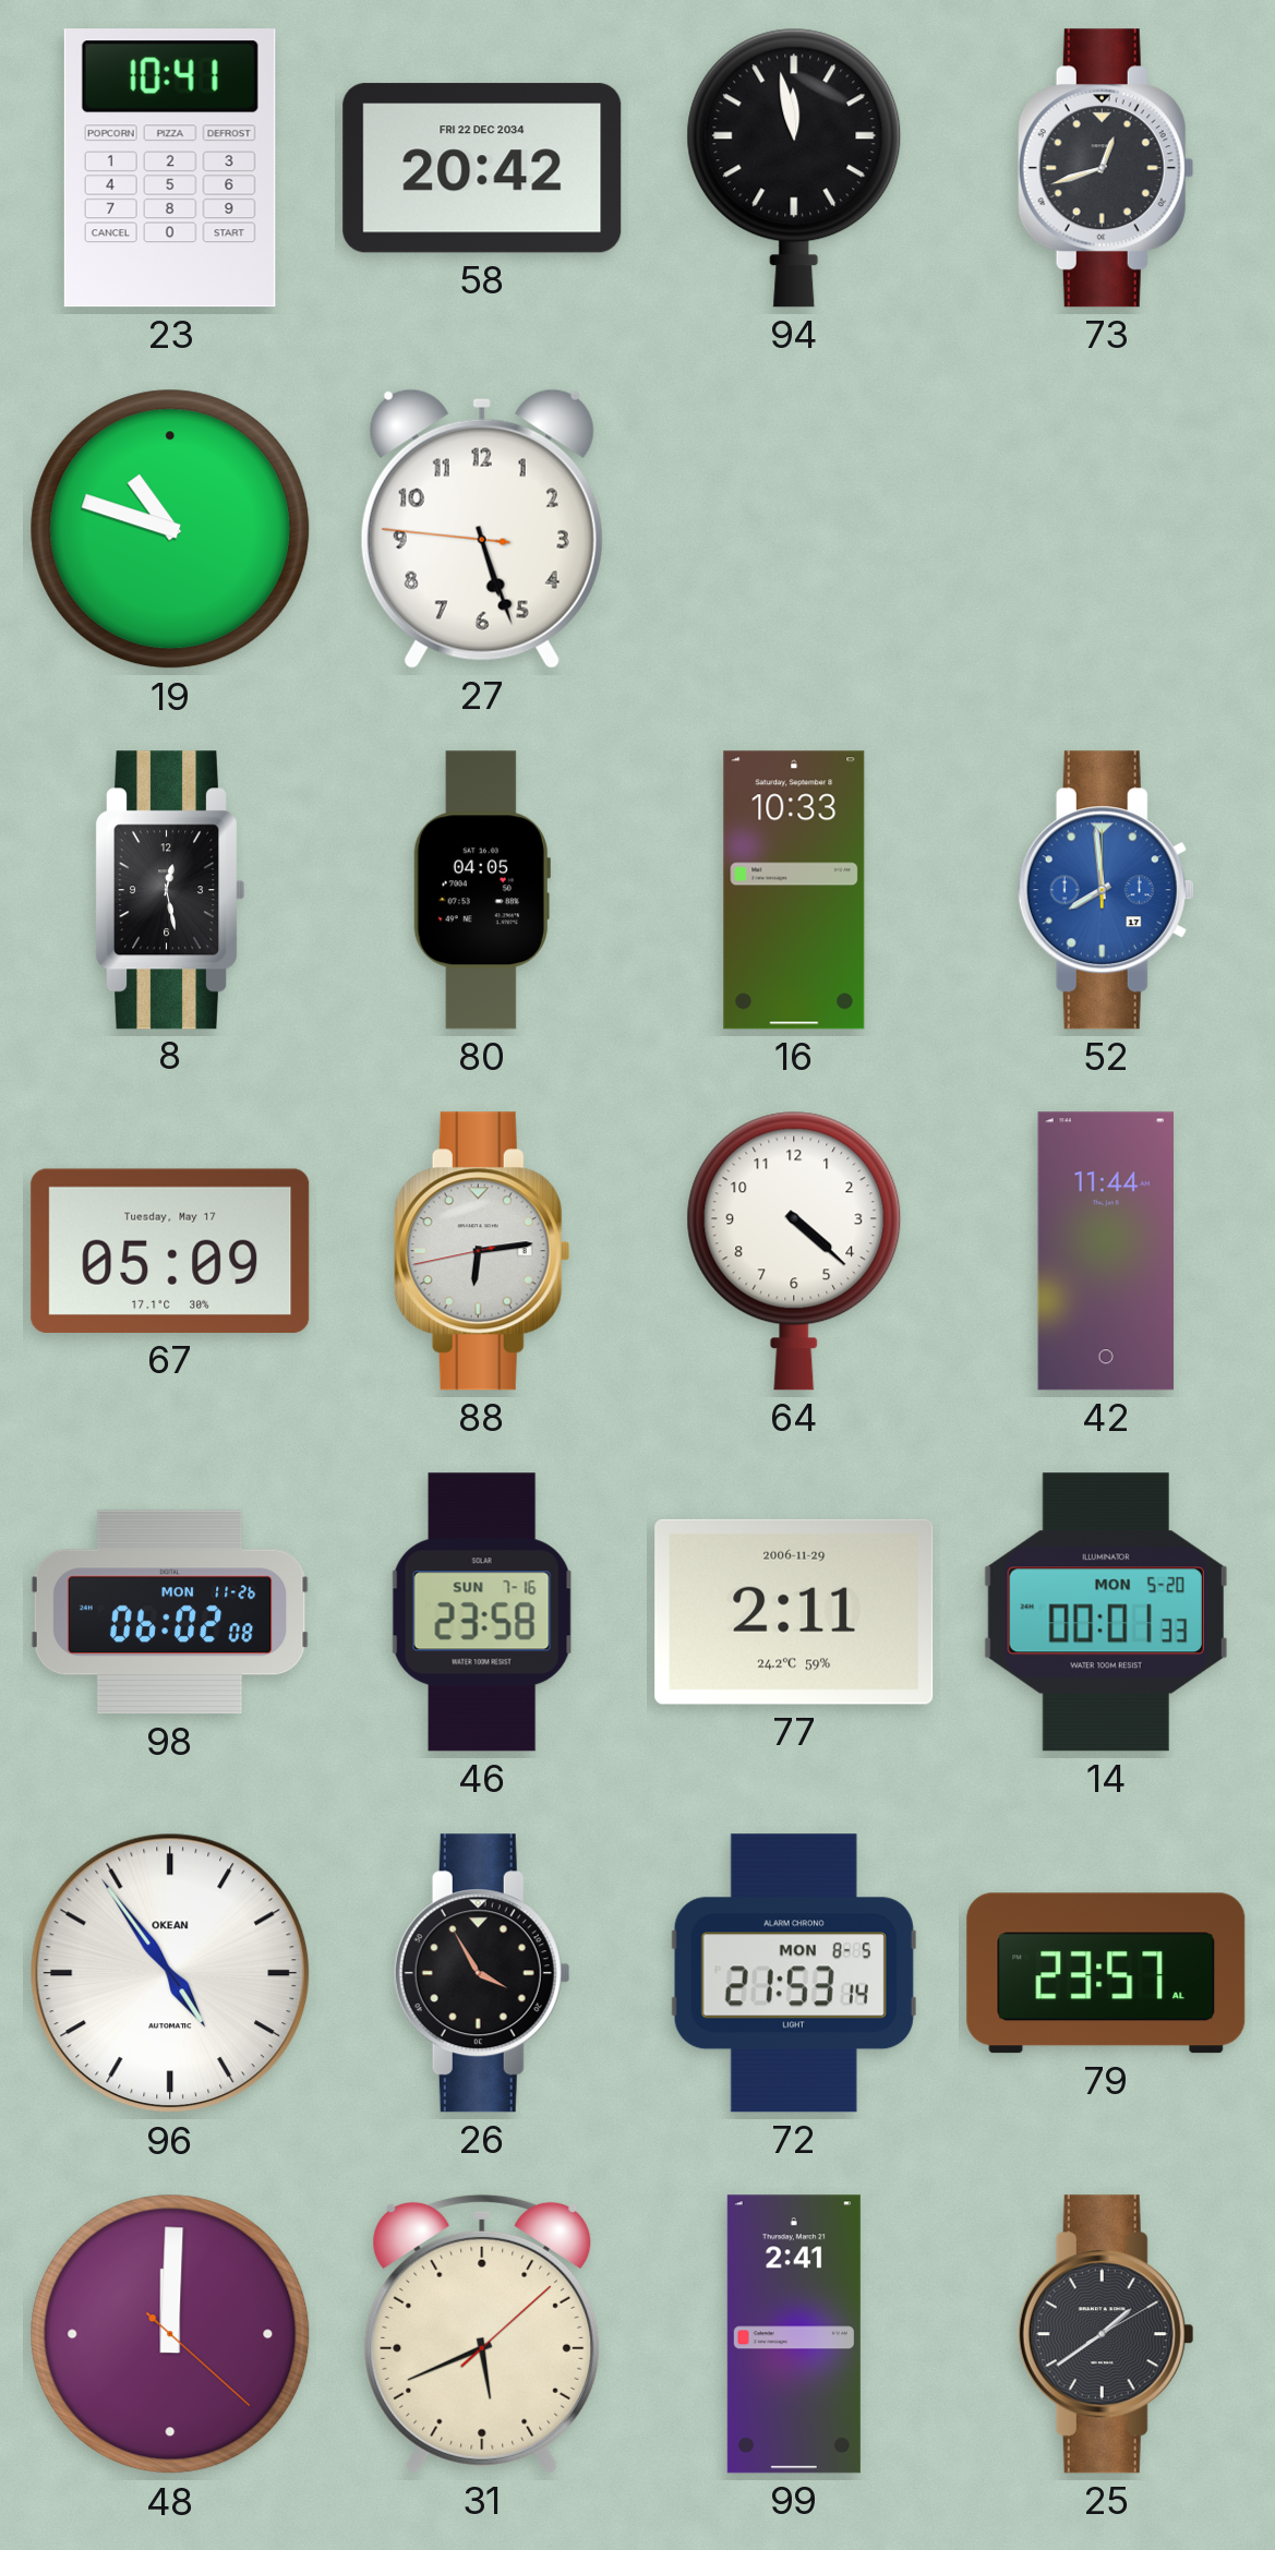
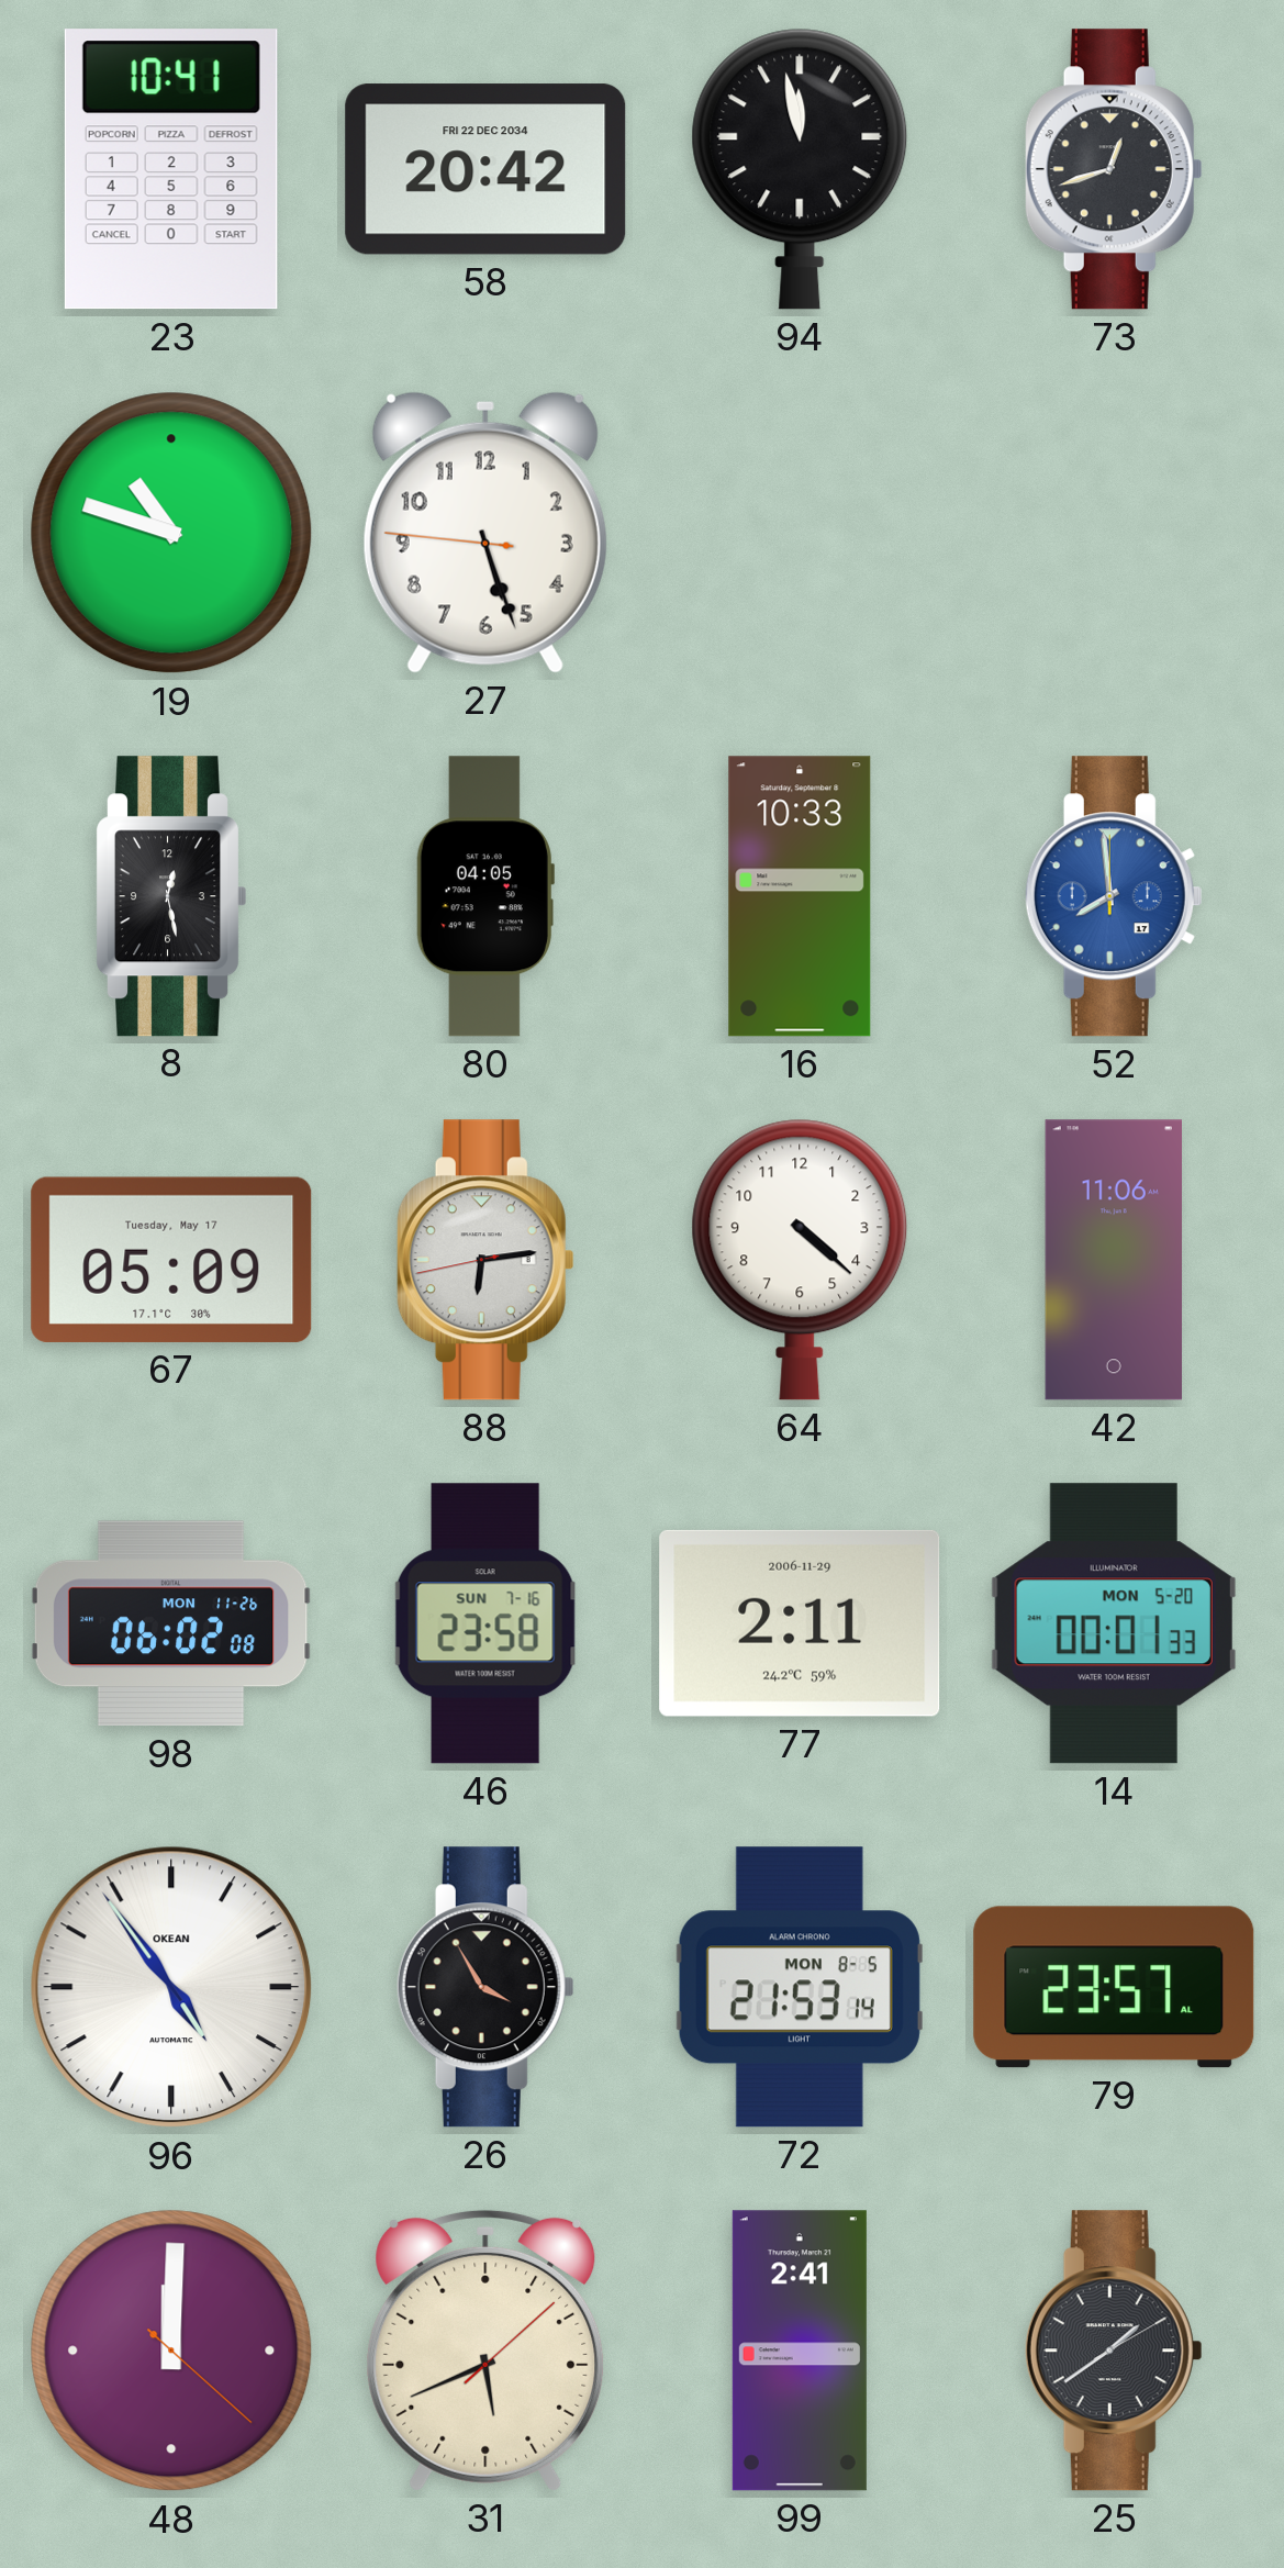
42: 11:44 -> 11:06
